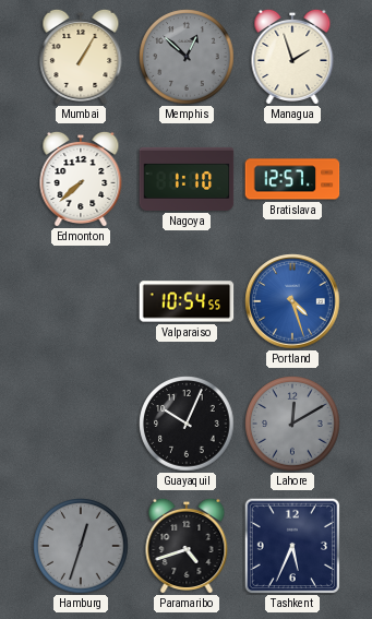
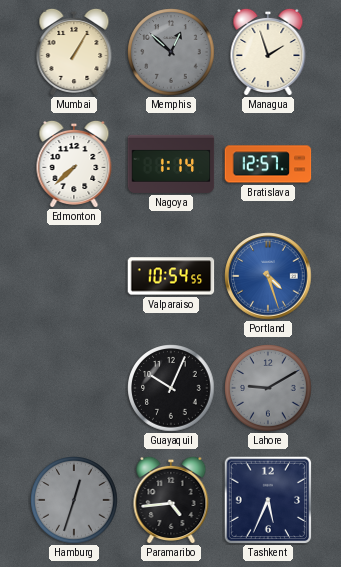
Nagoya: 1:10 -> 1:14
Lahore: 12:10 -> 9:10
Paramaribo: 4:42 -> 4:44
